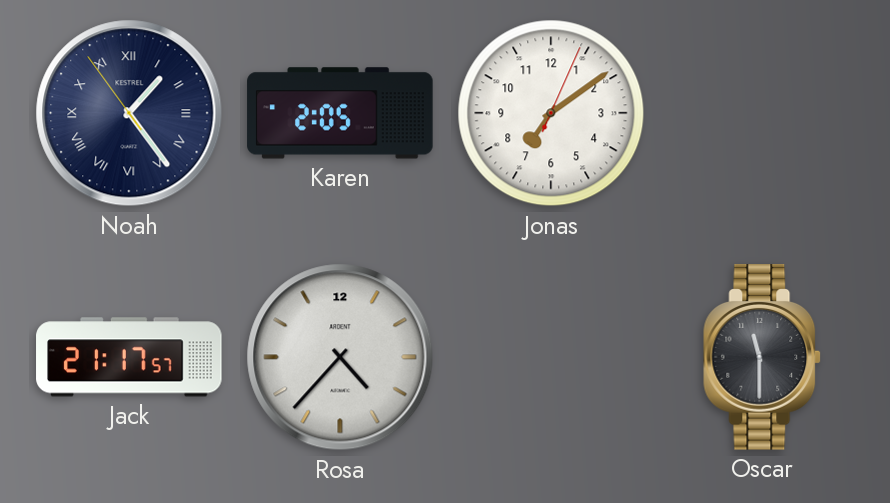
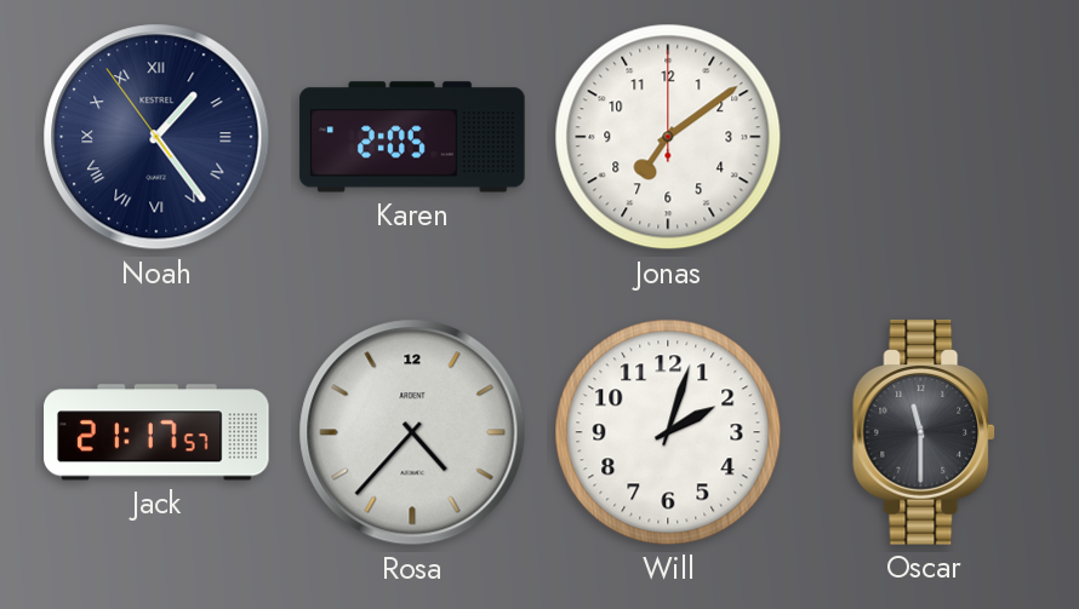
Jonas: 7:09:04 -> 7:09:00
Will: none -> 2:03
